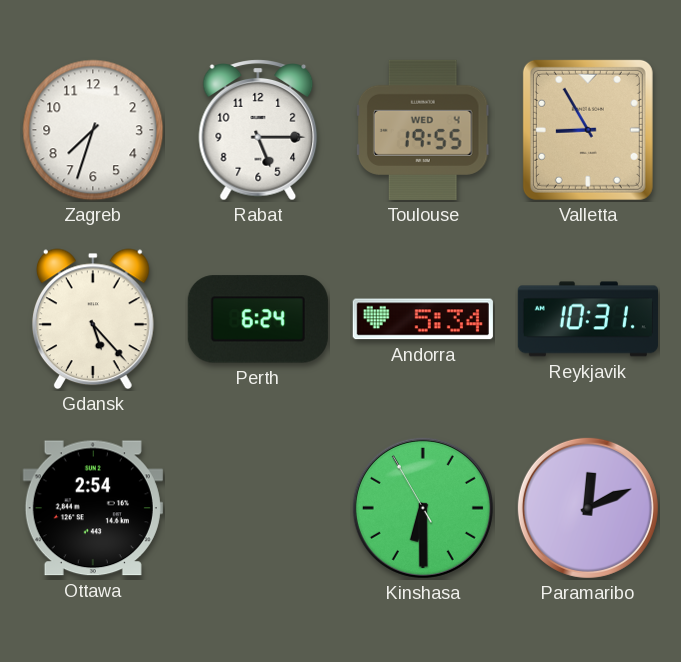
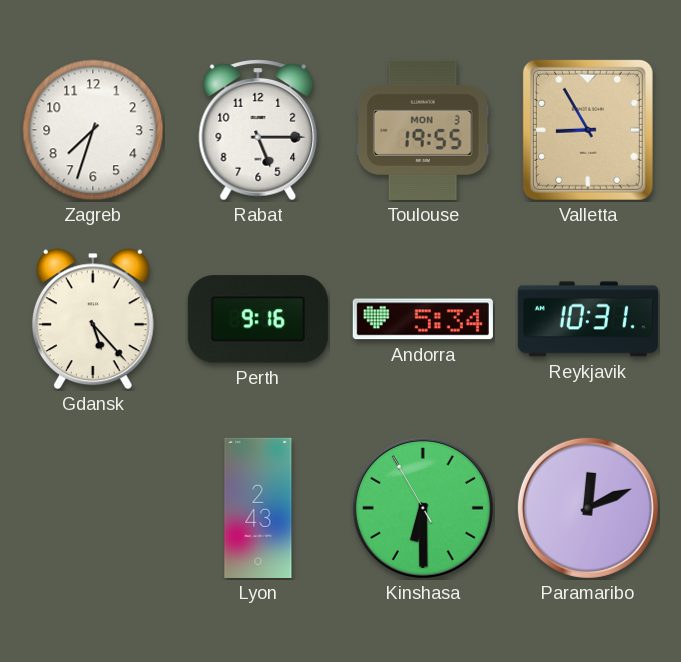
Toulouse date: WED 4 -> MON 3
Perth: 6:24 -> 9:16
Ottawa: 2:54 -> none
Lyon: none -> 2:43
